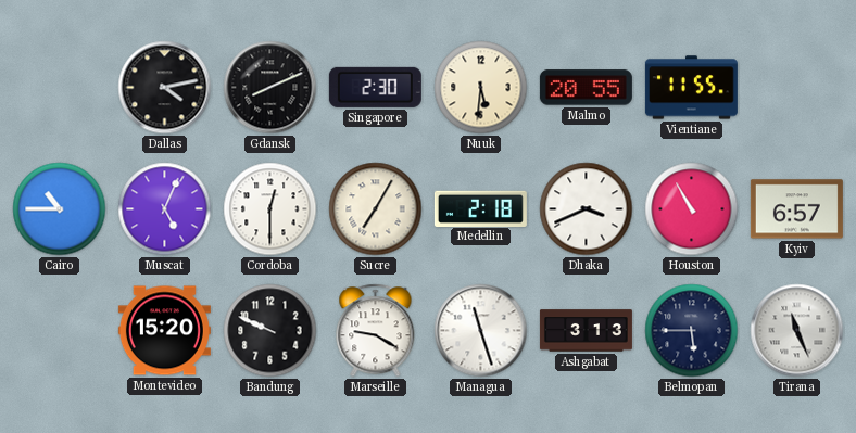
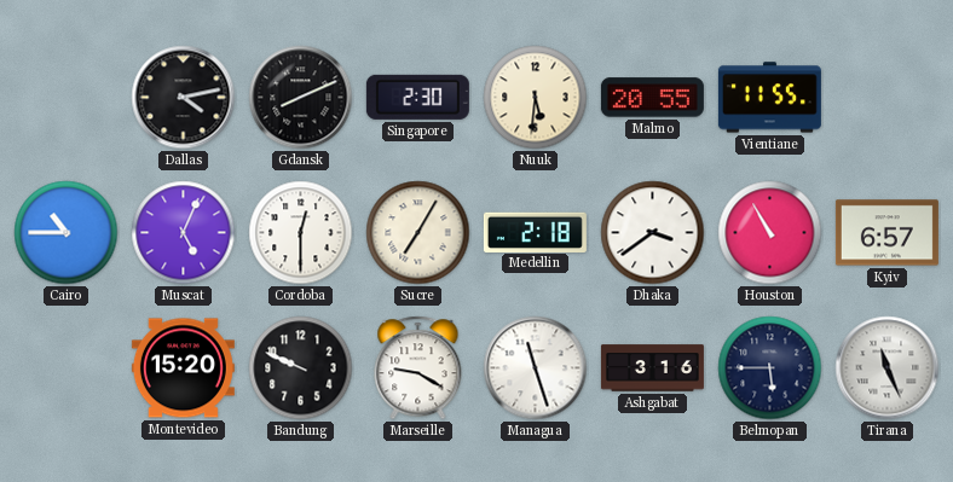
Dhaka: 3:41 -> 3:39
Ashgabat: 3:13 -> 3:16
